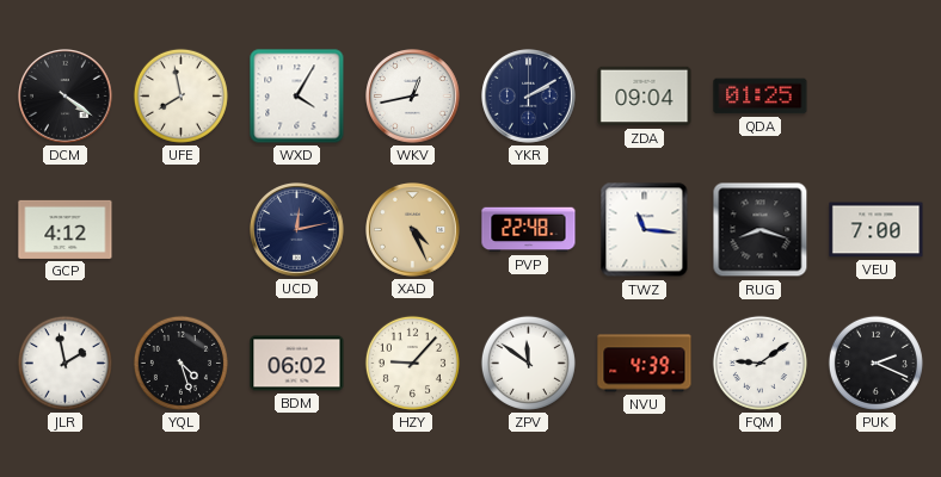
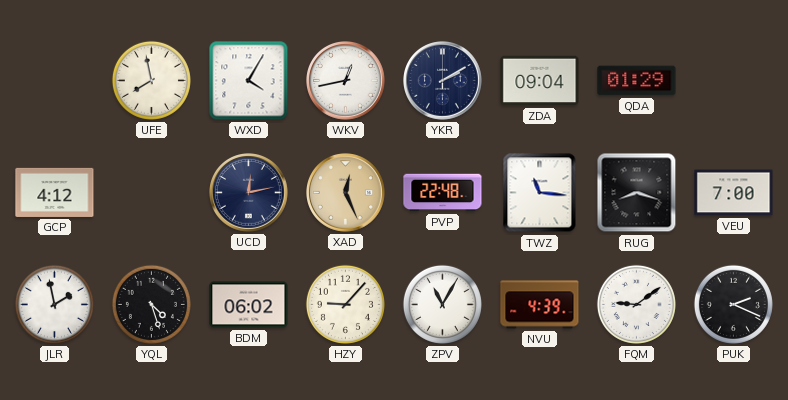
DCM: 4:21 -> none
QDA: 01:25 -> 01:29
XAD: 4:26 -> 12:26
ZPV: 11:51 -> 11:05
